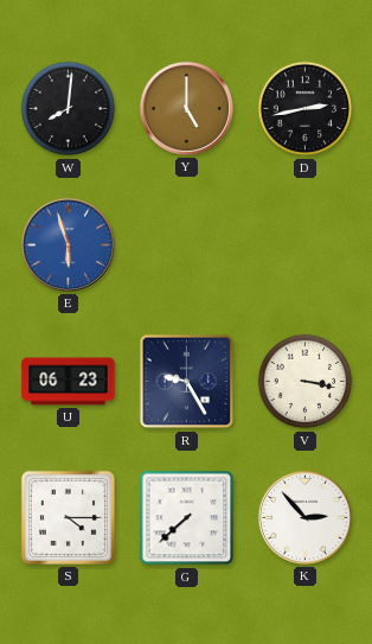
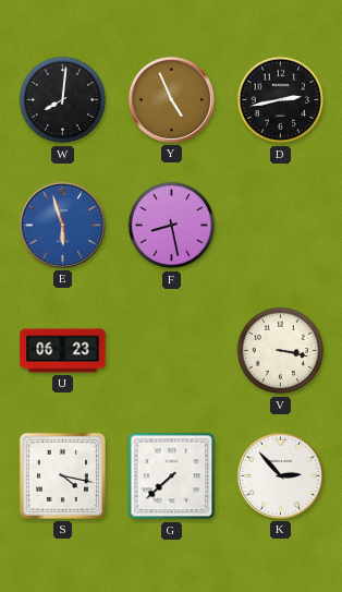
Y: 5:00 -> 4:56
F: none -> 8:28
R: 9:25 -> none
S: 4:15 -> 4:17
